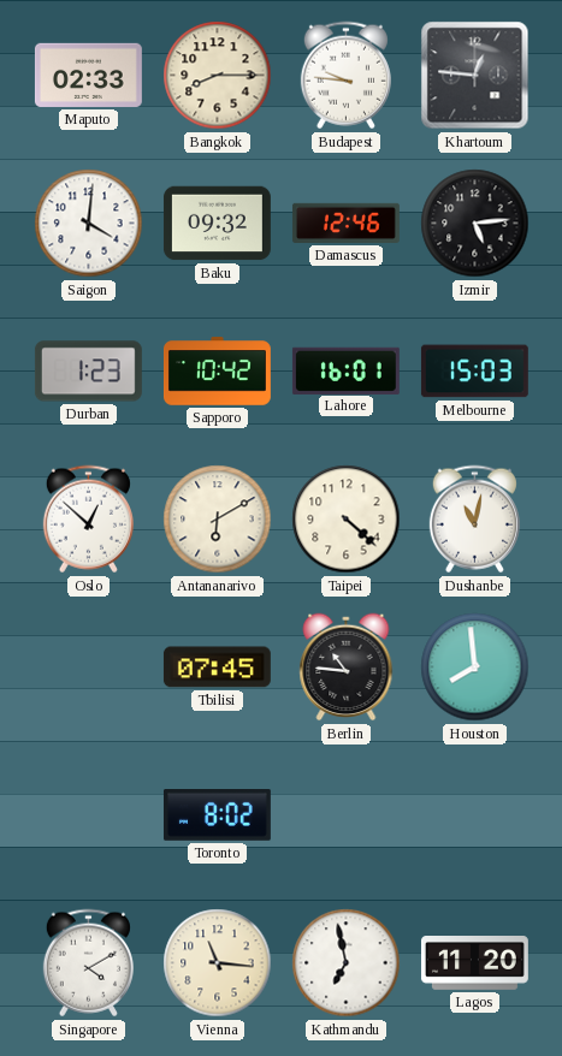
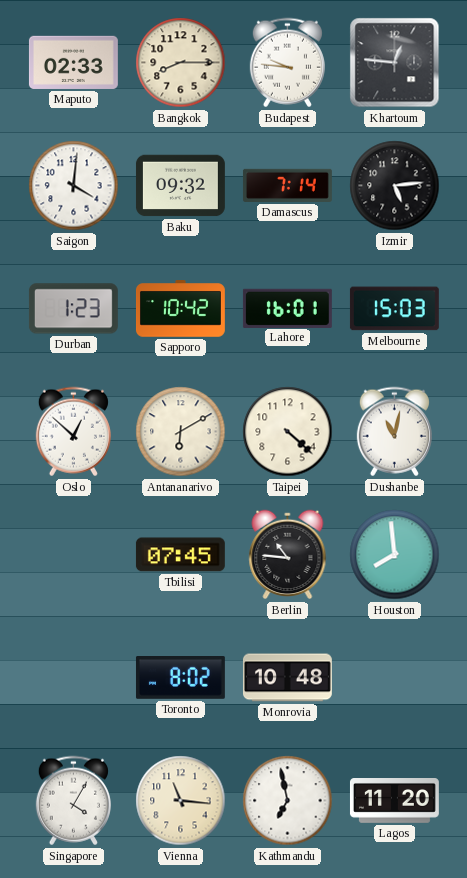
Damascus: 12:46 -> 7:14
Monrovia: none -> 10:48
Singapore: 4:10 -> 4:05
